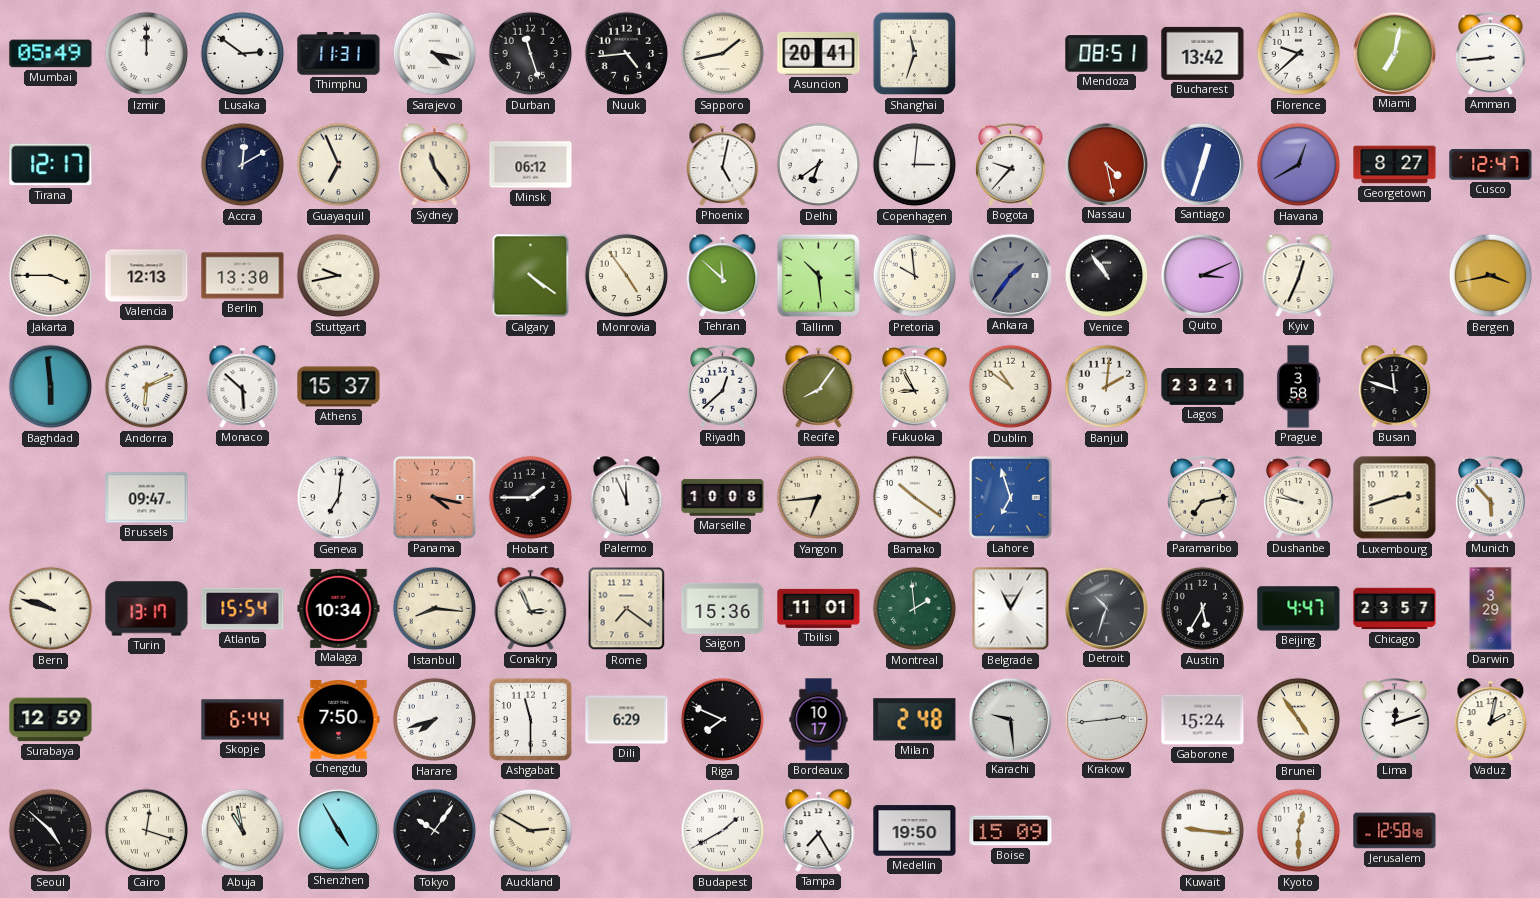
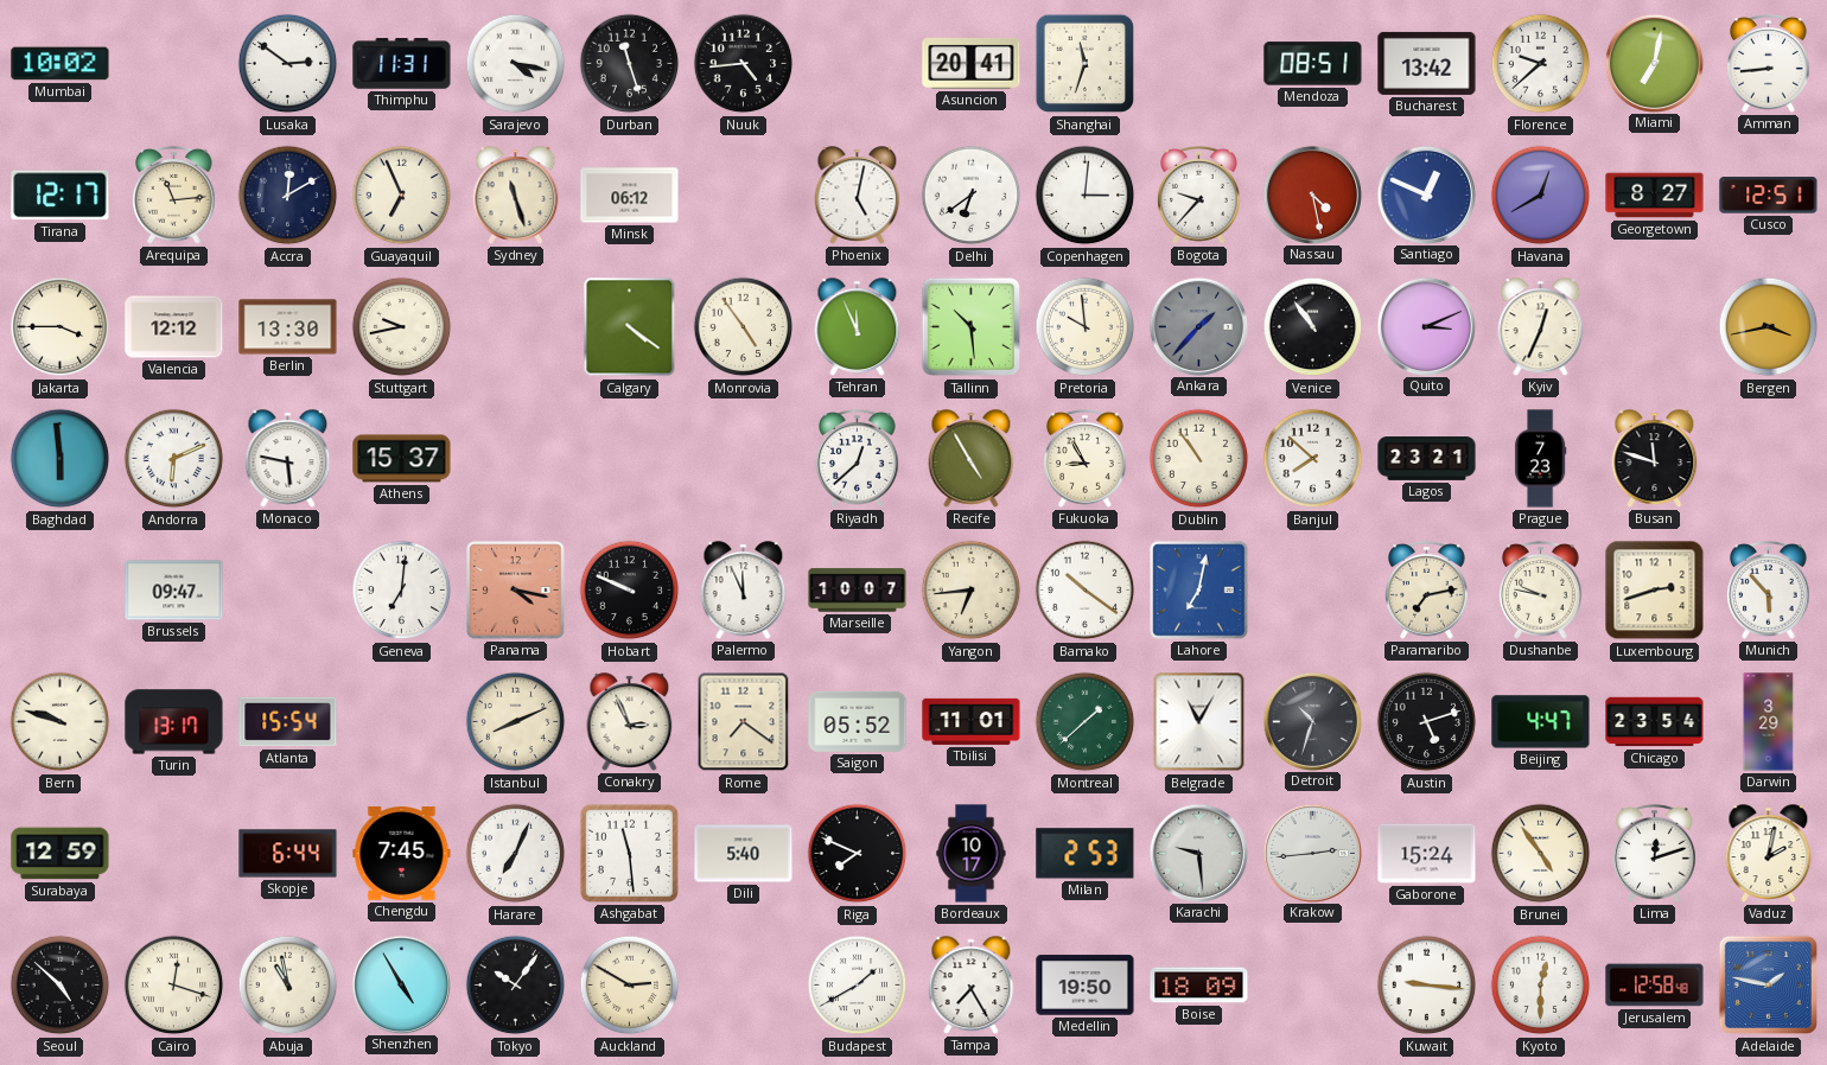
Mumbai: 05:49 -> 10:02
Izmir: 12:00 -> none
Sapporo: 1:43 -> none
Arequipa: none -> 11:14
Sydney: 11:24 -> 11:27
Santiago: 12:33 -> 12:49
Cusco: 12:47 -> 12:51
Valencia: 12:13 -> 12:12
Tehran: 11:52 -> 11:56
Ankara: 1:36 -> 1:37
Monaco: 5:52 -> 5:47
Recife: 8:06 -> 4:55
Dublin: 10:51 -> 10:54
Banjul: 2:01 -> 7:52
Prague: 3:58 -> 7:23
Hobart: 1:45 -> 9:49
Marseille: 10:08 -> 10:07
Lahore: 6:57 -> 7:02
Malaga: 10:34 -> none
Istanbul: 8:16 -> 8:11
Saigon: 15:36 -> 05:52
Montreal: 1:59 -> 1:38
Austin: 5:35 -> 5:12
Chicago: 23:57 -> 23:54
Chengdu: 7:50 -> 7:45
Harare: 7:42 -> 7:04
Ashgabat: 11:30 -> 11:29
Dili: 6:29 -> 5:40
Milan: 2:48 -> 2:53
Boise: 15:09 -> 18:09
Adelaide: none -> 1:47
